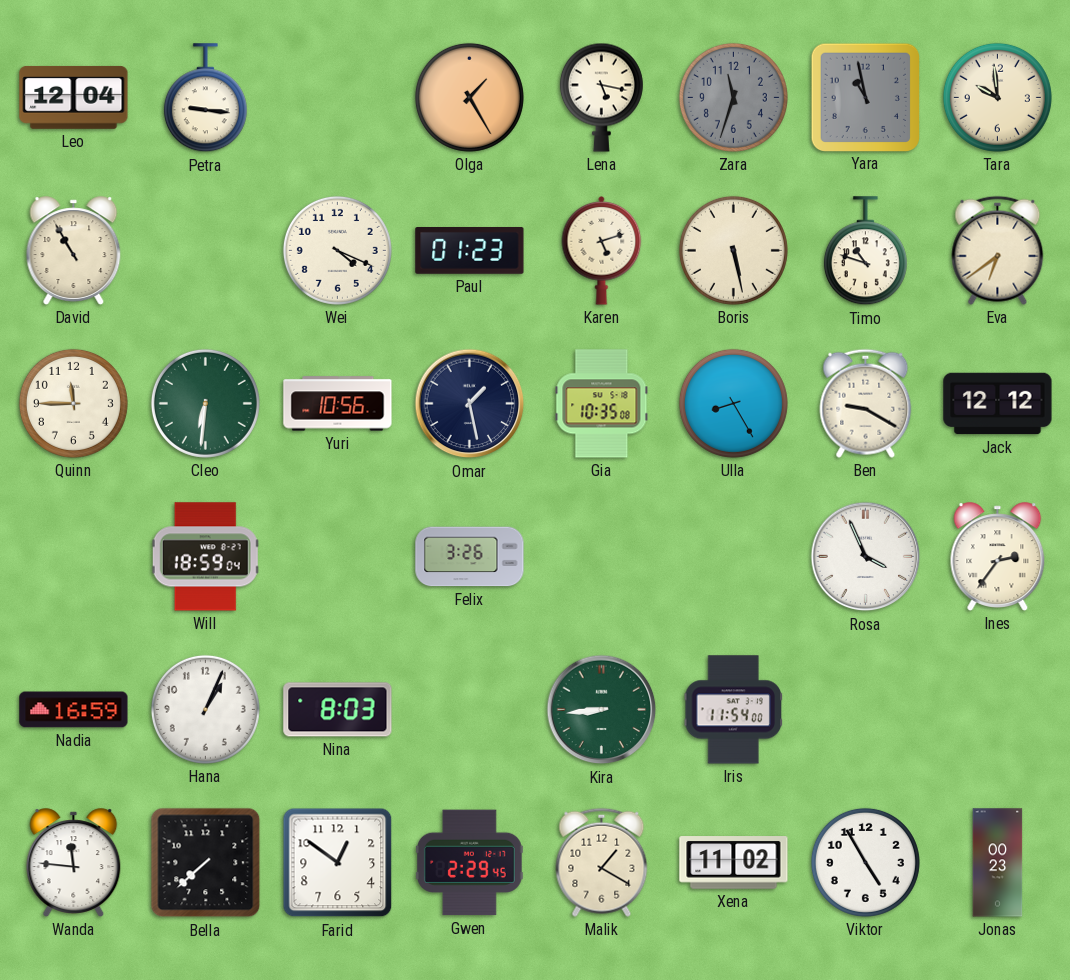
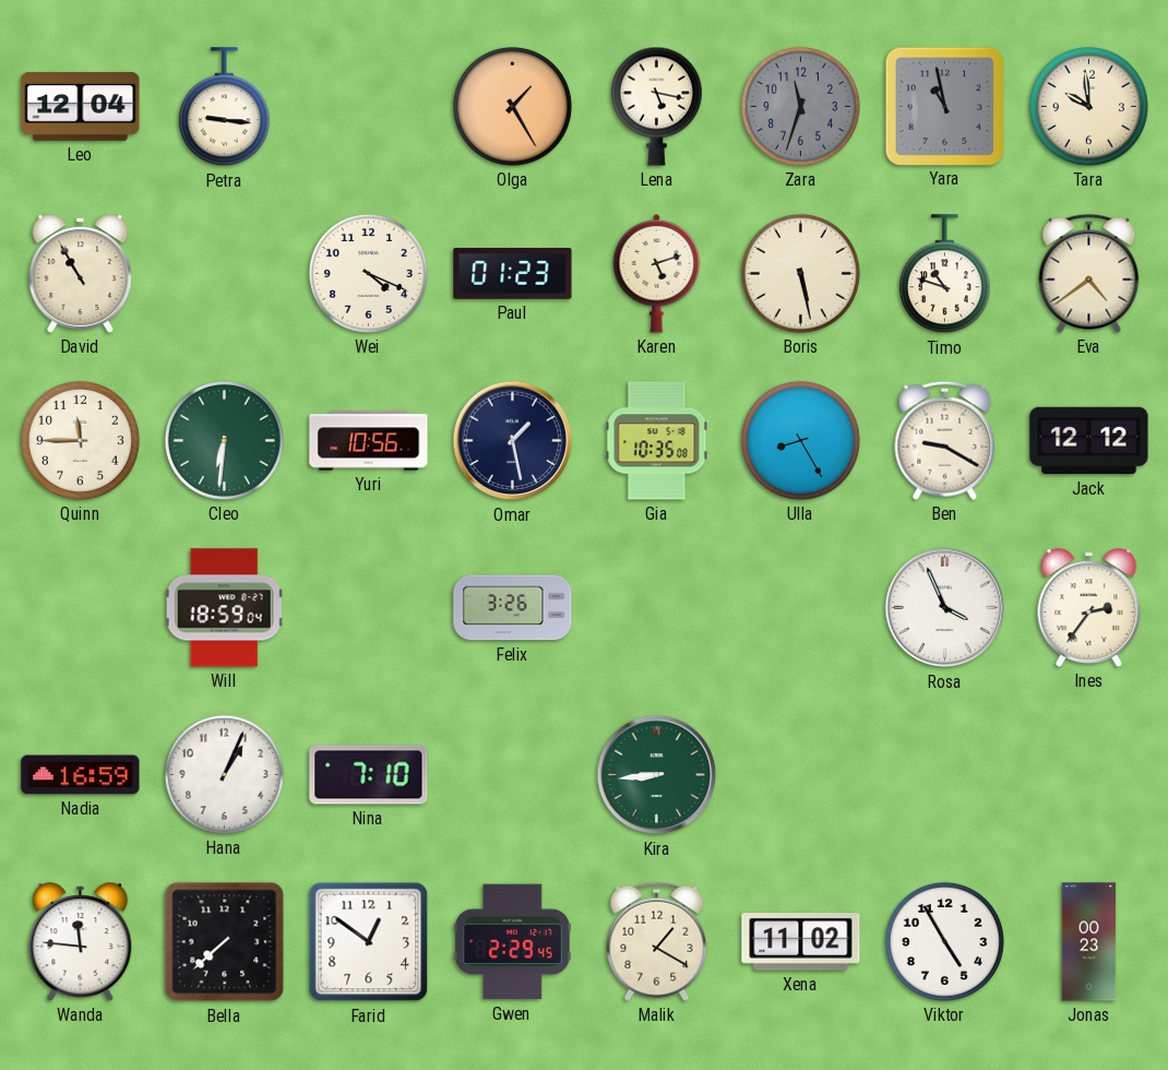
Eva: 6:39 -> 4:39
Nina: 8:03 -> 7:10
Iris: 11:54 -> none
